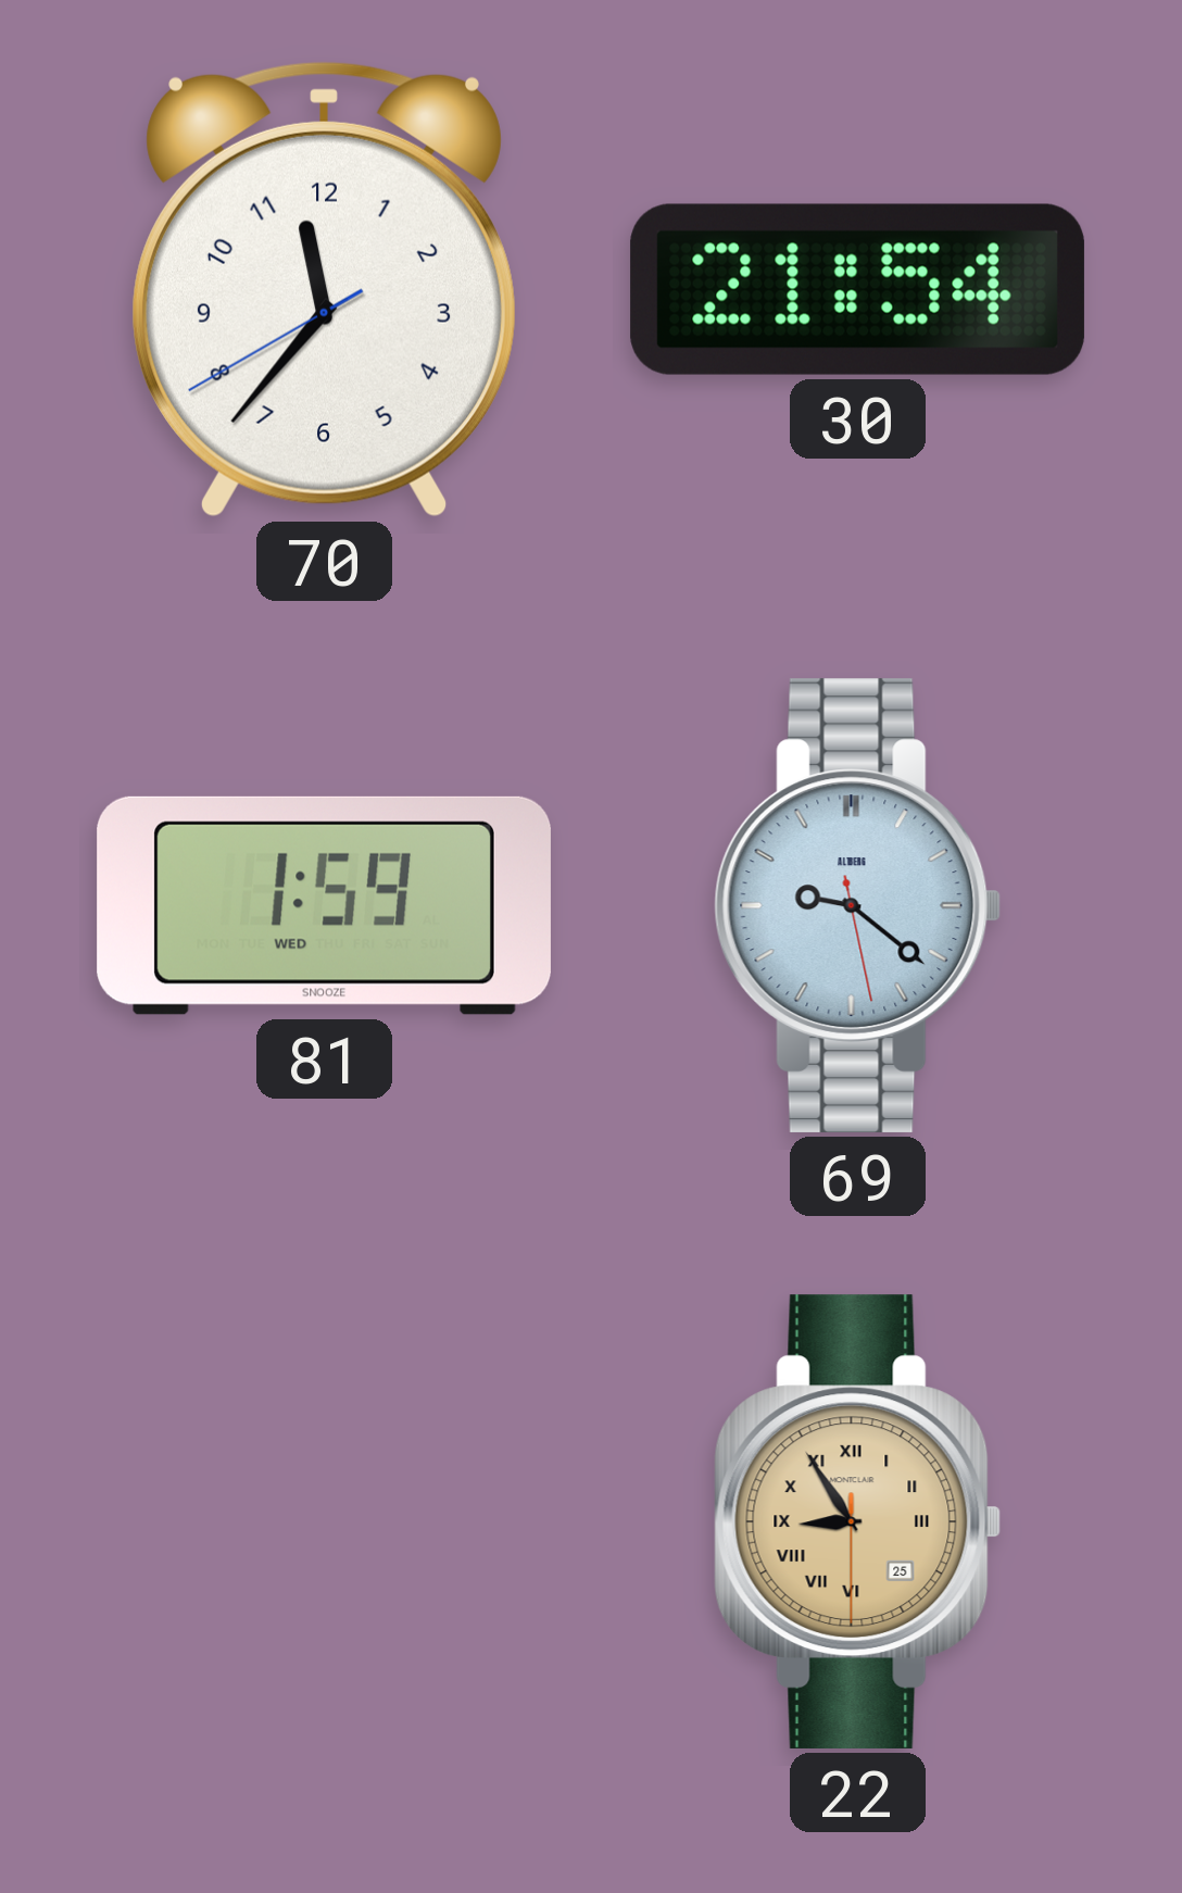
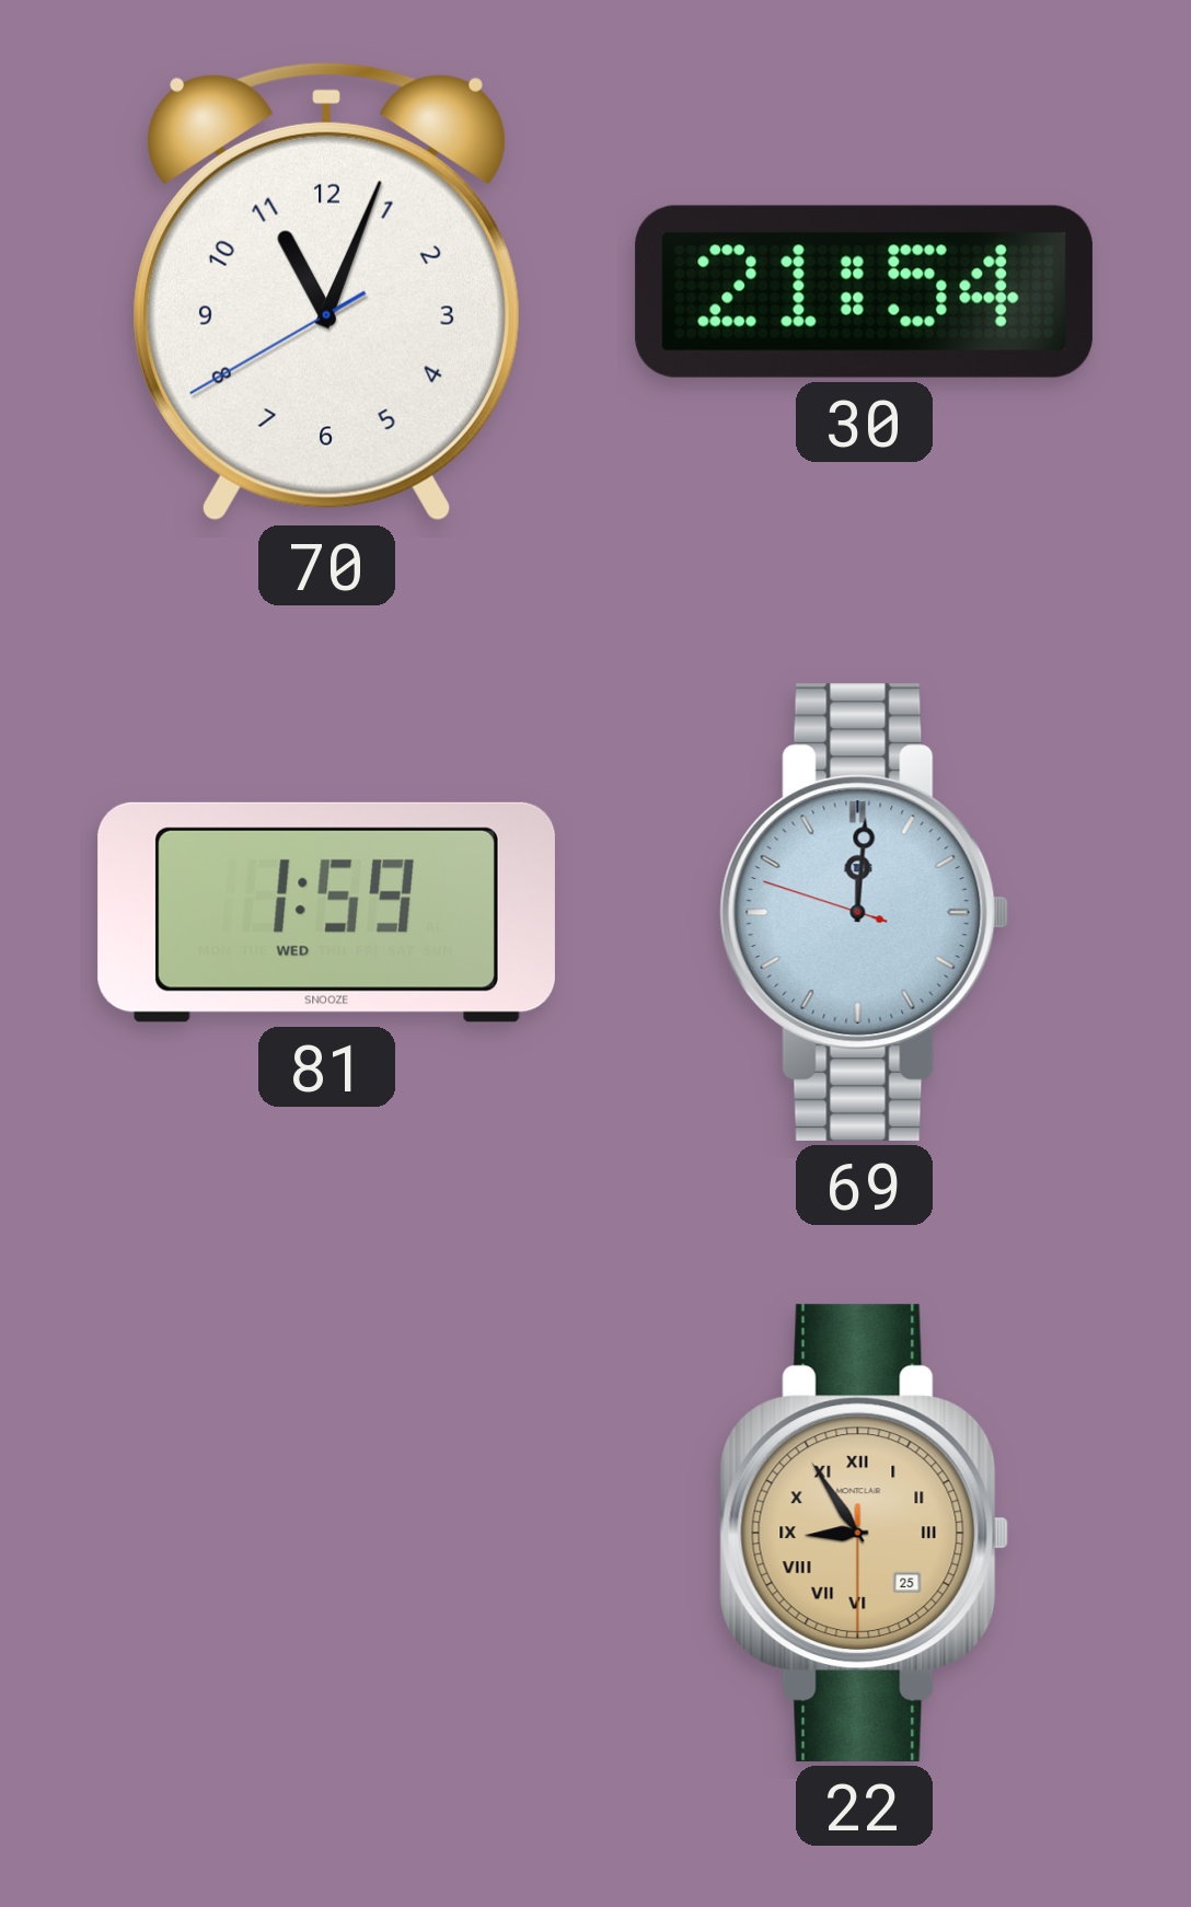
70: 11:36 -> 11:03
69: 9:21 -> 12:00
